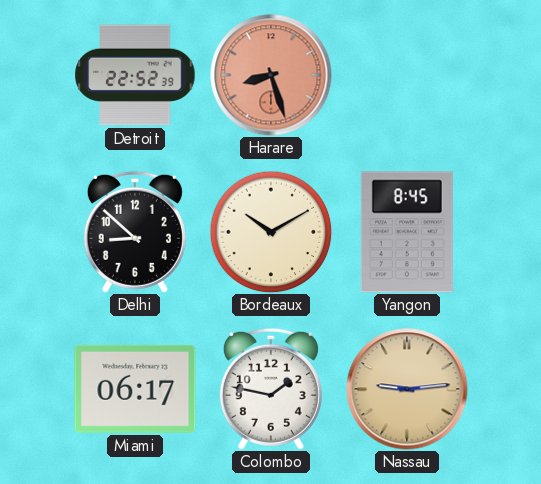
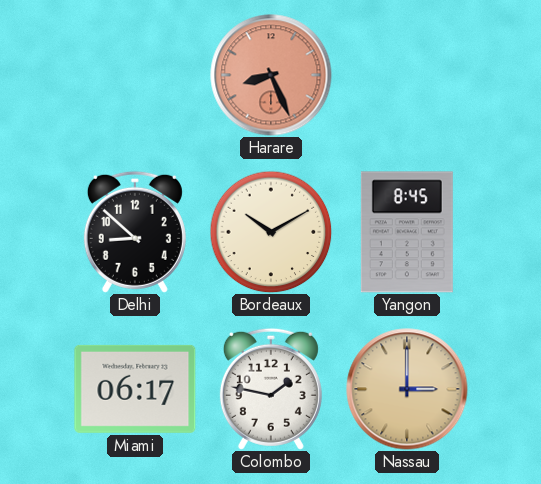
Detroit: 22:52 -> none
Harare: 8:27 -> 8:26
Nassau: 9:14 -> 3:00
